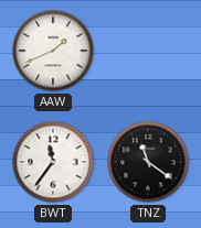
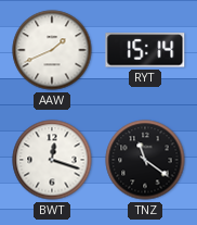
RYT: none -> 15:14
BWT: 11:36 -> 12:18
